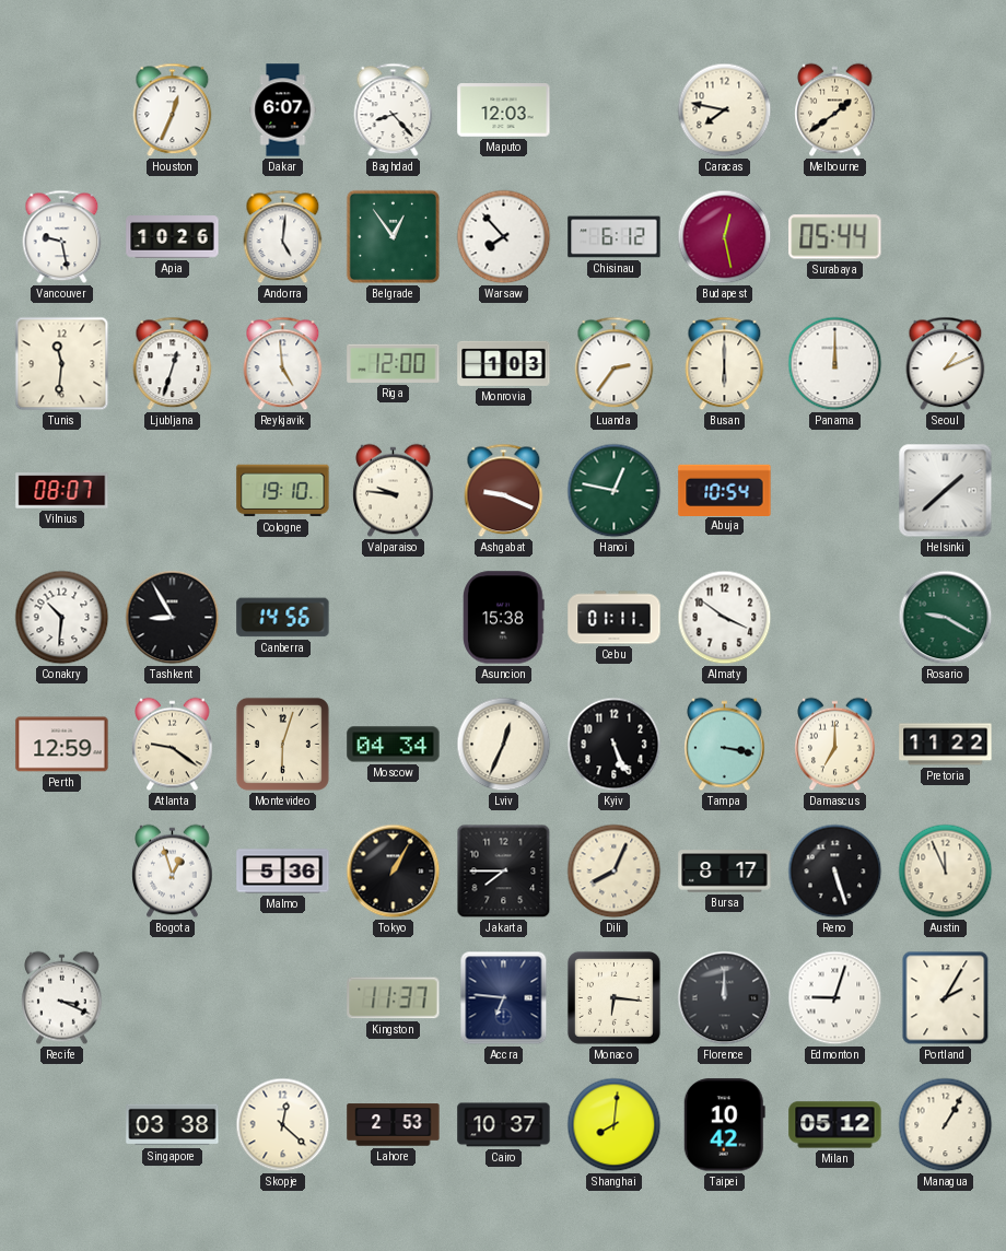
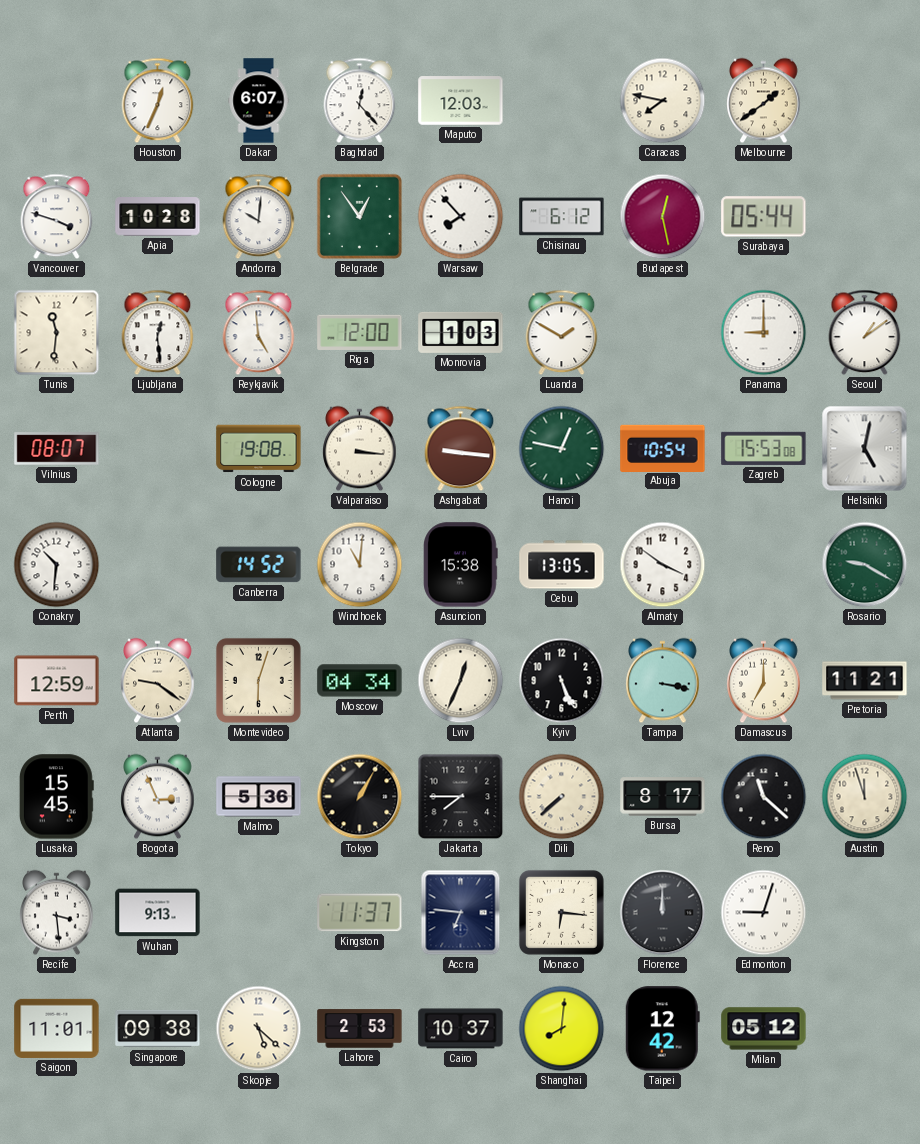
Baghdad: 8:23 -> 12:23
Vancouver: 9:28 -> 3:48
Apia: 10:26 -> 10:28
Andorra: 5:01 -> 10:01
Ljubljana: 12:33 -> 12:29
Luanda: 2:36 -> 1:50
Busan: 6:00 -> none
Panama: 12:00 -> 9:00
Seoul: 1:11 -> 1:09
Cologne: 19:10 -> 19:08
Valparaiso: 9:46 -> 3:16
Ashgabat: 9:19 -> 9:16
Zagreb: none -> 15:53
Helsinki: 1:38 -> 5:02
Tashkent: 8:55 -> none
Canberra: 14:56 -> 14:52
Windhoek: none -> 11:01
Cebu: 01:11 -> 13:05
Pretoria: 11:22 -> 11:21
Lusaka: none -> 15:45
Bogota: 12:57 -> 2:56
Dili: 8:04 -> 7:38
Reno: 5:27 -> 11:22
Austin: 11:56 -> 11:57
Recife: 3:19 -> 3:29
Wuhan: none -> 9:13
Portland: 2:05 -> none
Saigon: none -> 11:01
Singapore: 03:38 -> 09:38
Skopje: 12:22 -> 5:22
Taipei: 10:42 -> 12:42
Managua: 1:05 -> none
